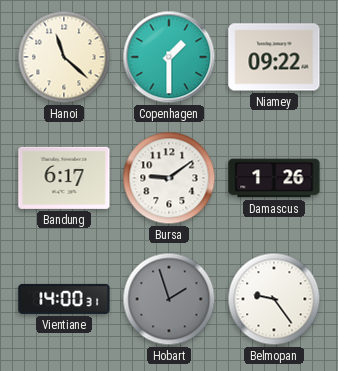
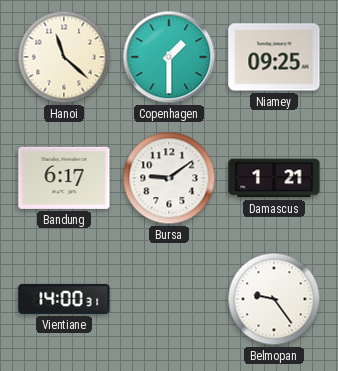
Niamey: 09:22 -> 09:25
Damascus: 1:26 -> 1:21
Hobart: 1:57 -> none
